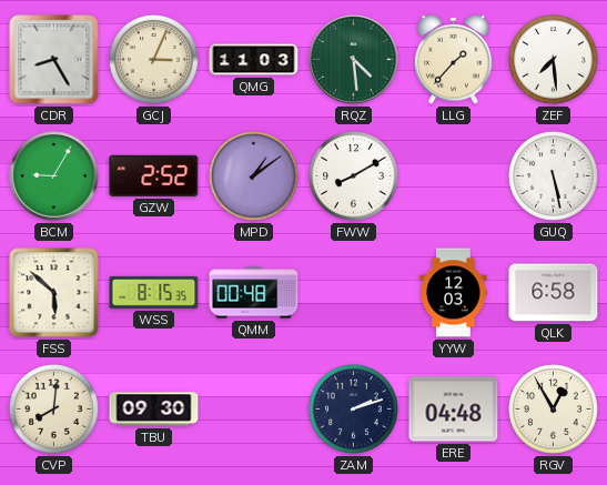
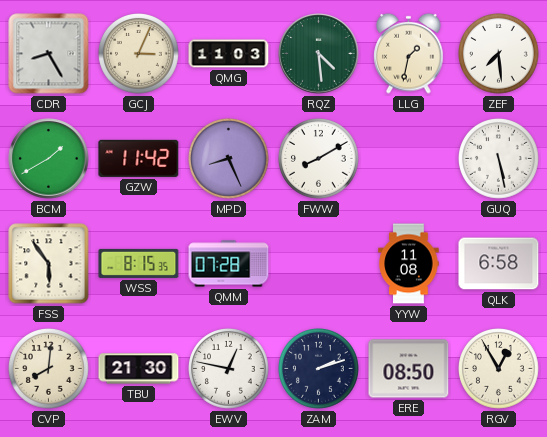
LLG: 1:37 -> 1:32
BCM: 9:05 -> 1:40
GZW: 2:52 -> 11:42
MPD: 1:09 -> 8:26
FSS: 5:52 -> 5:54
QMM: 00:48 -> 07:28
YYW: 12:03 -> 11:08
TBU: 09:30 -> 21:30
EWV: none -> 12:47
ERE: 04:48 -> 08:50
